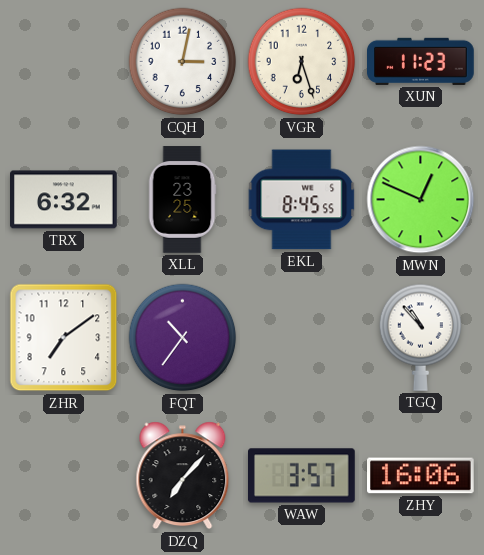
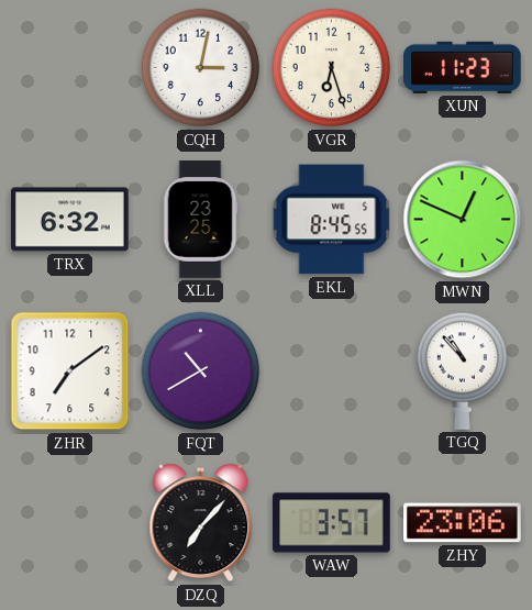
FQT: 10:36 -> 10:40
ZHY: 16:06 -> 23:06
